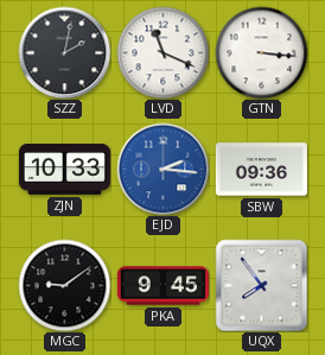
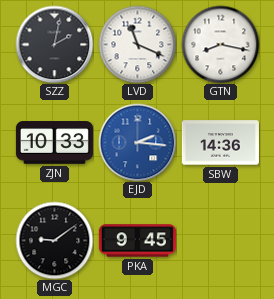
GTN: 3:16 -> 8:17
SBW: 09:36 -> 14:36
UQX: 7:54 -> none
